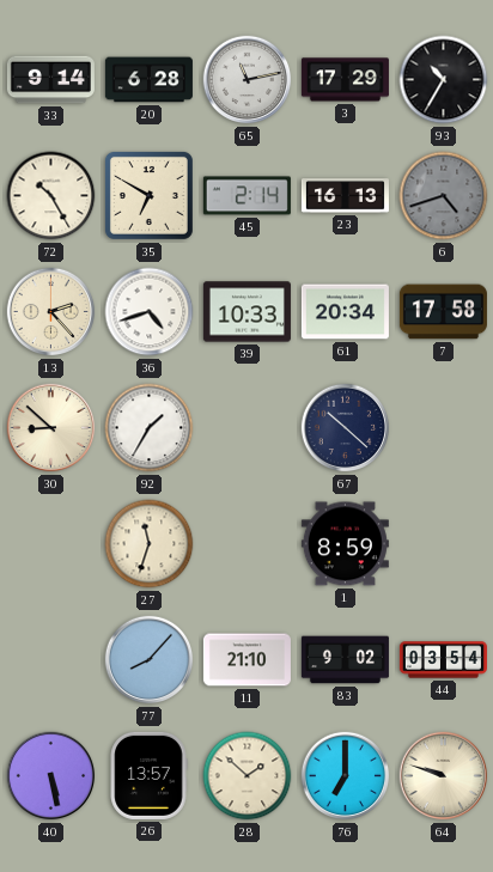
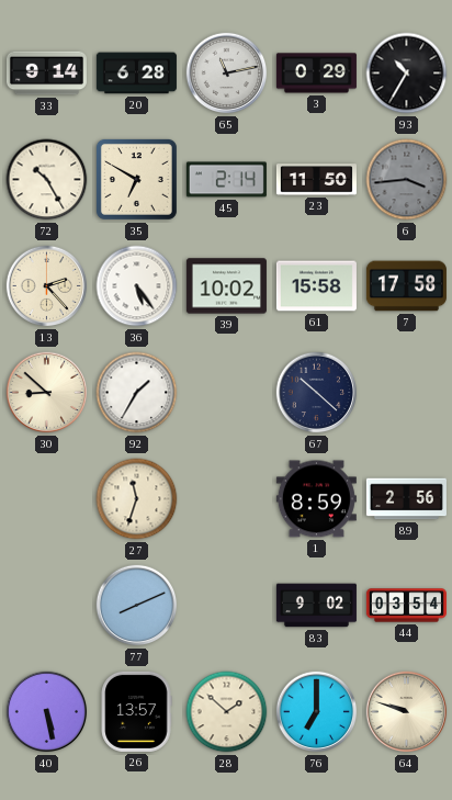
3: 17:29 -> 0:29
23: 16:13 -> 11:50
6: 4:42 -> 3:44
36: 4:42 -> 5:24
39: 10:33 -> 10:02
61: 20:34 -> 15:58
89: none -> 2:56
77: 8:07 -> 8:11
11: 21:10 -> none
